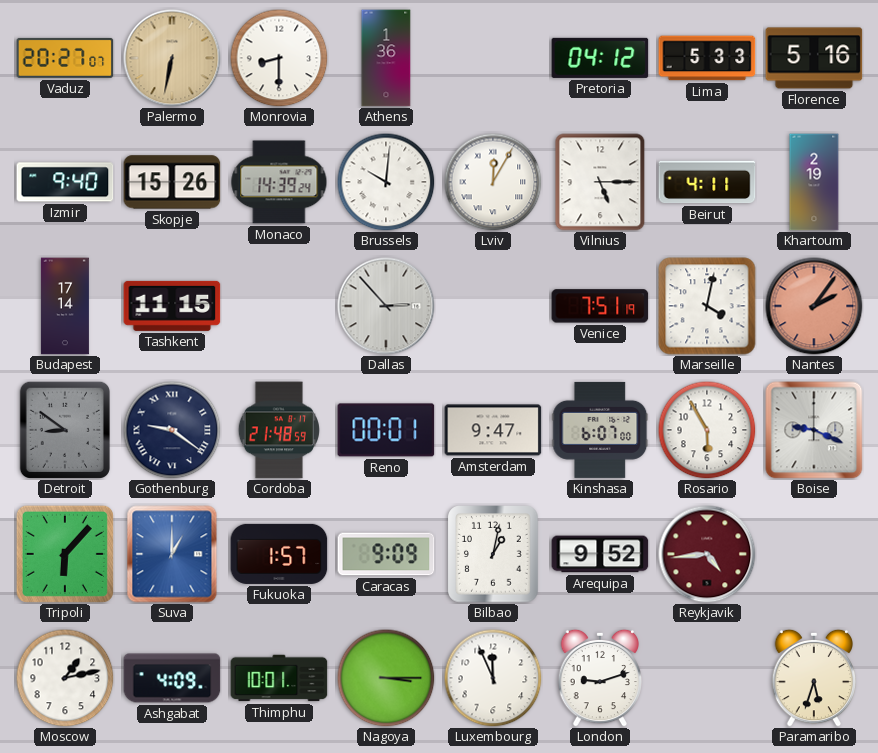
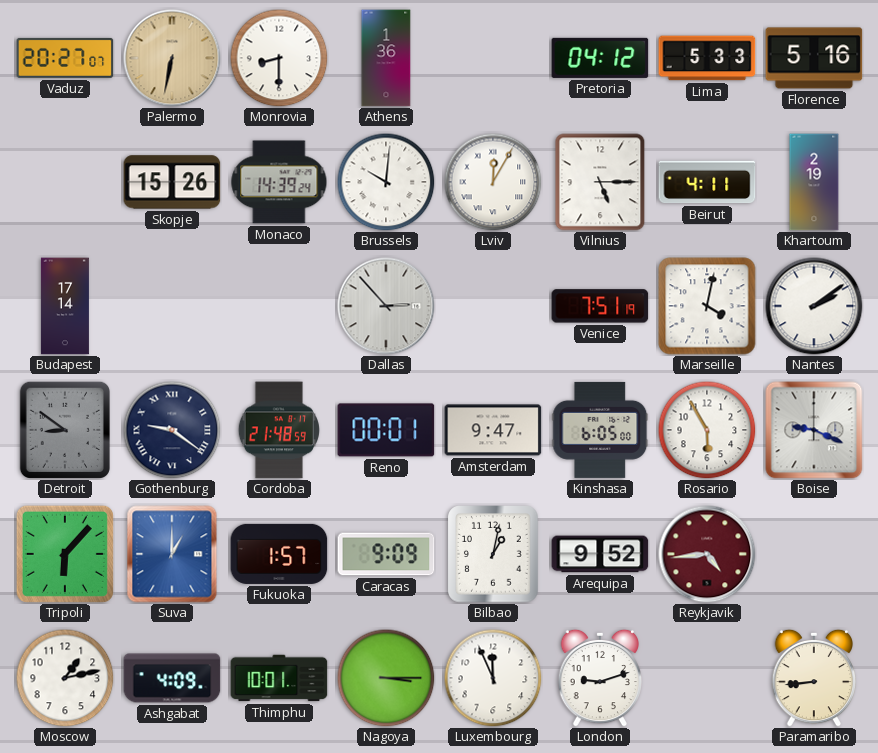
Izmir: 9:40 -> none
Tashkent: 11:15 -> none
Nantes: 2:06 -> 2:09
Nantes dial: salmon -> white
Kinshasa: 6:07 -> 6:05
Paramaribo: 5:33 -> 8:44
